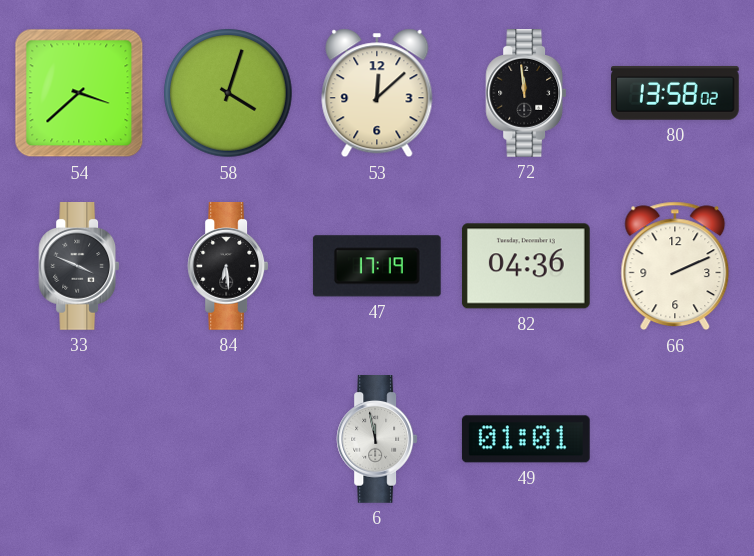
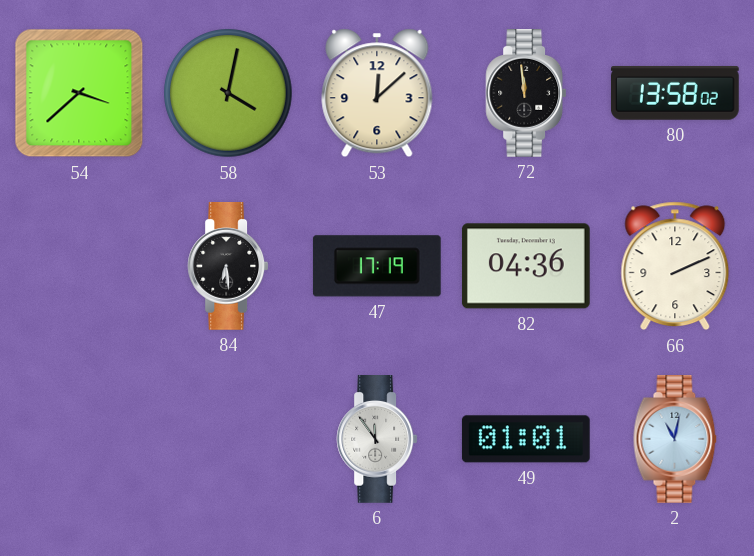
58: 4:03 -> 4:02
33: 3:49 -> none
6: 11:58 -> 11:54
2: none -> 11:02
